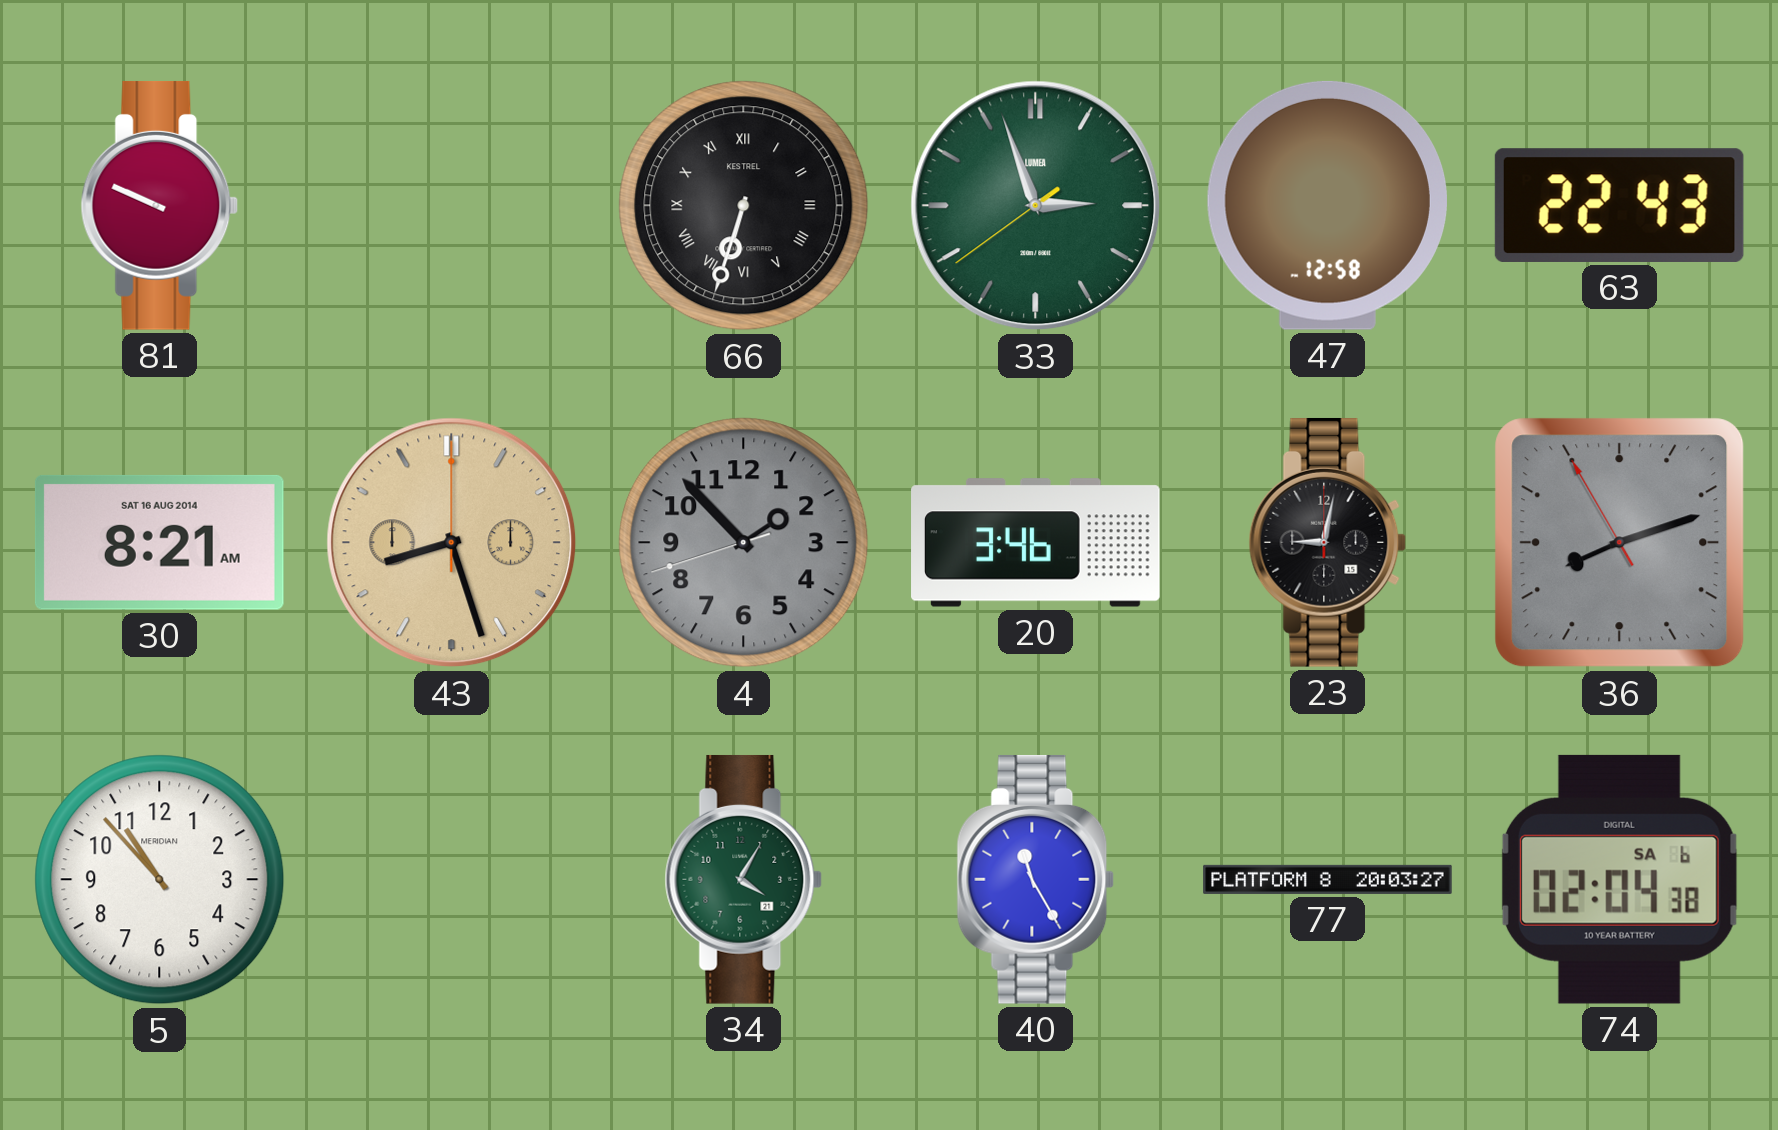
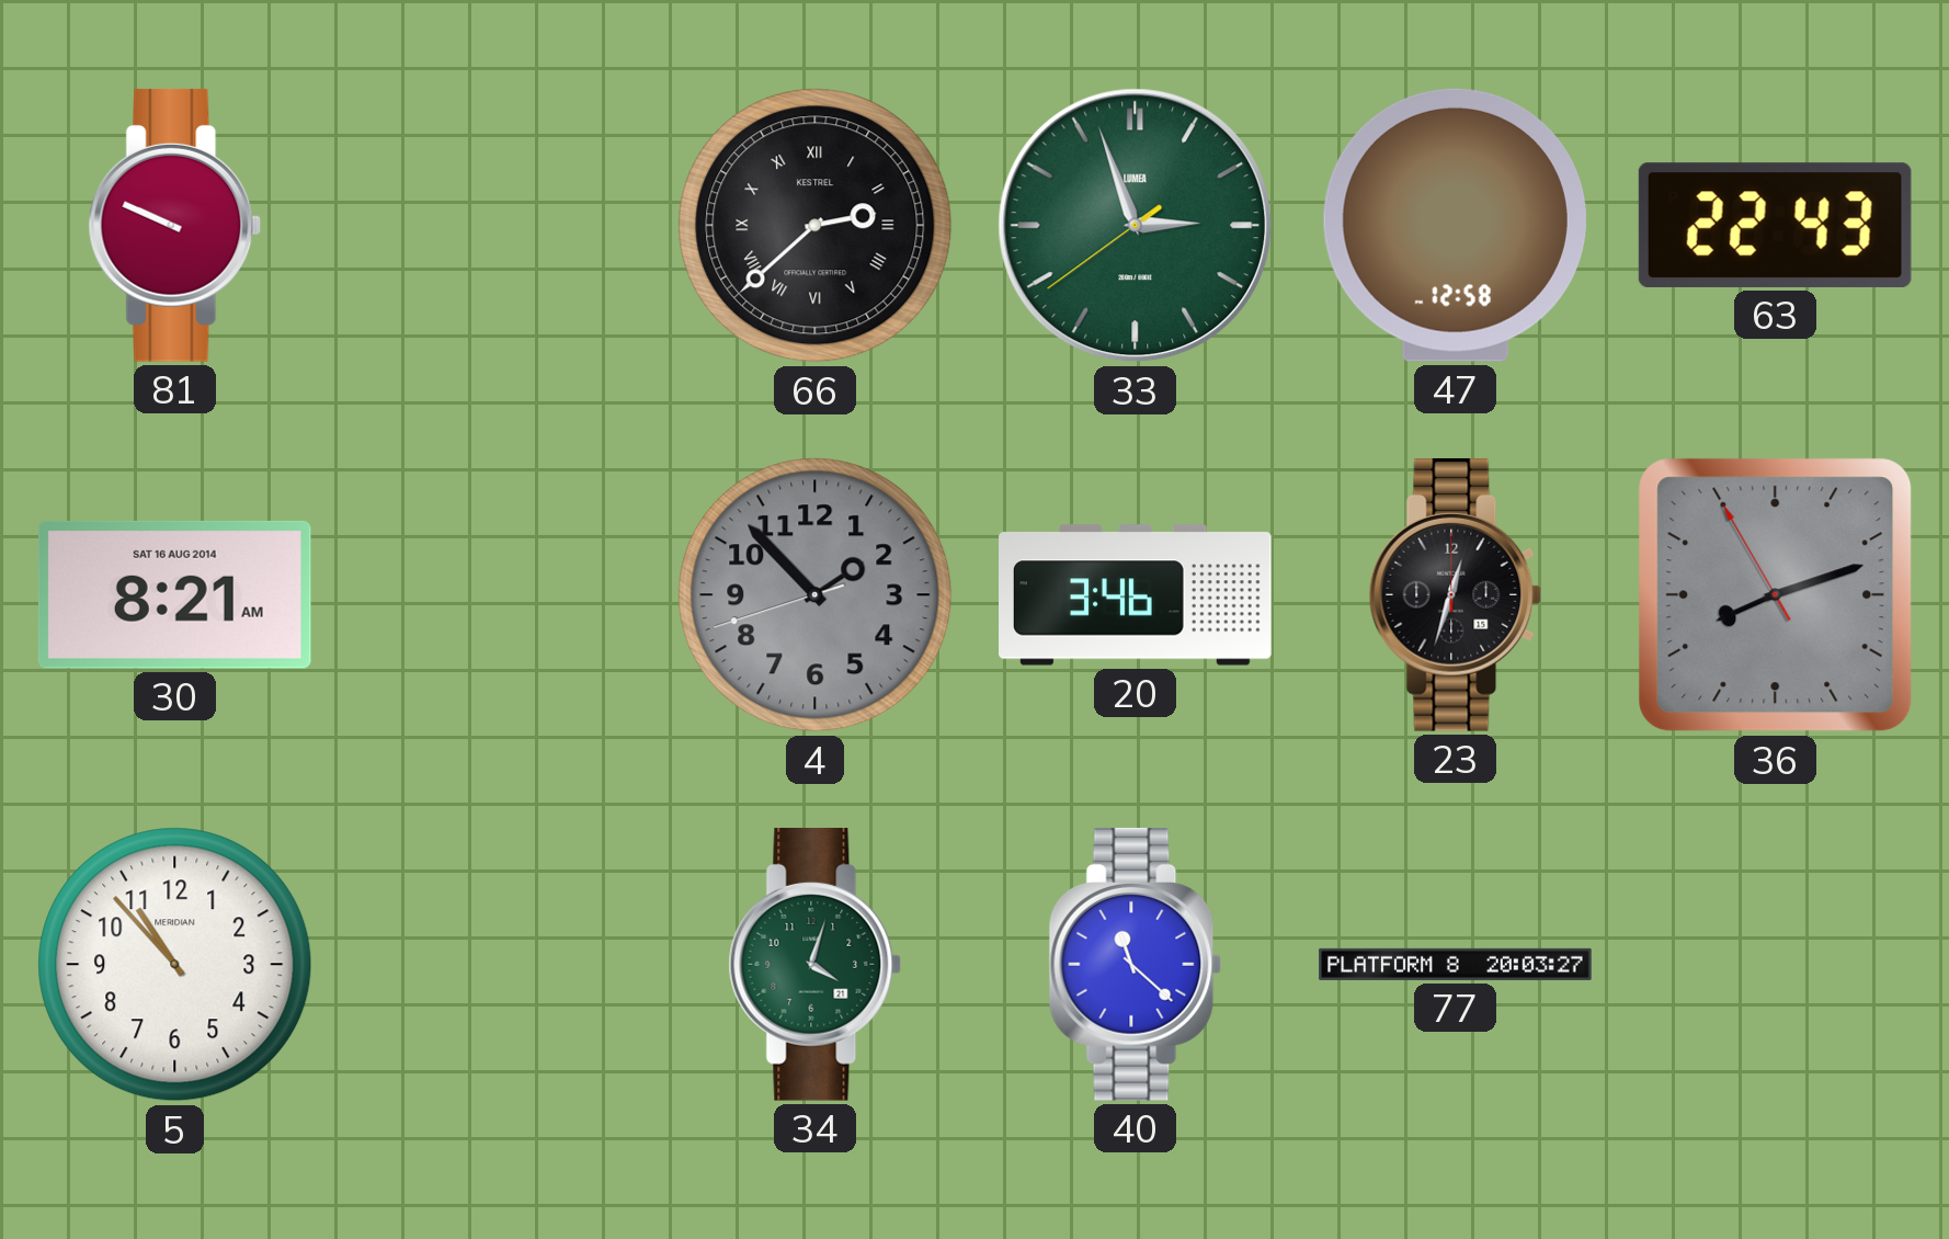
66: 6:33 -> 2:38
43: 8:27 -> none
23: 9:02 -> 12:33
34: 4:05 -> 4:03
40: 11:25 -> 11:22
74: 02:04 -> none
